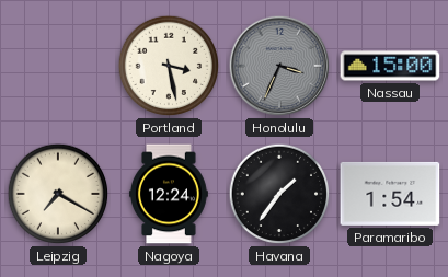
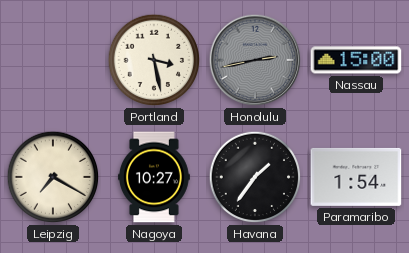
Honolulu: 3:34 -> 2:43
Nagoya: 12:24 -> 10:27
